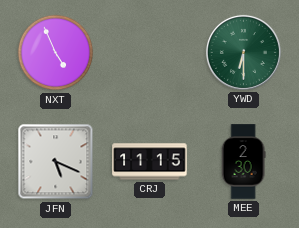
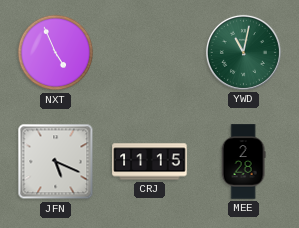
YWD: 6:30 -> 11:02
MEE: 2:30 -> 2:28
